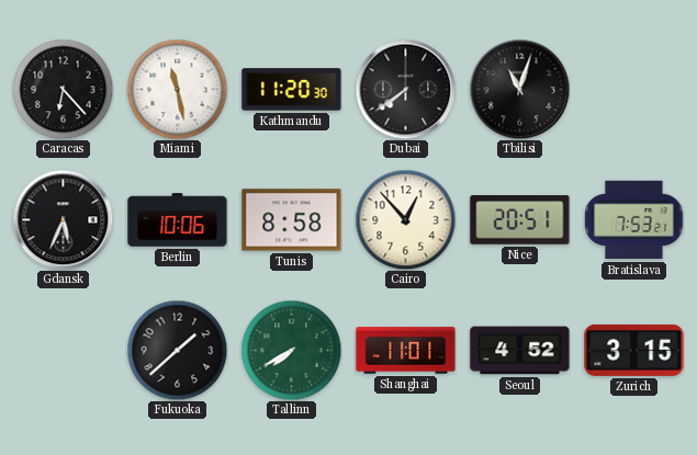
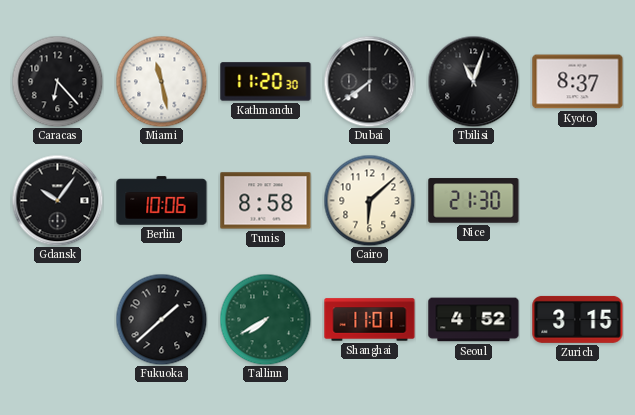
Kyoto: none -> 8:37
Gdansk: 5:34 -> 10:06
Cairo: 12:53 -> 6:08
Nice: 20:51 -> 21:30
Bratislava: 7:53 -> none
